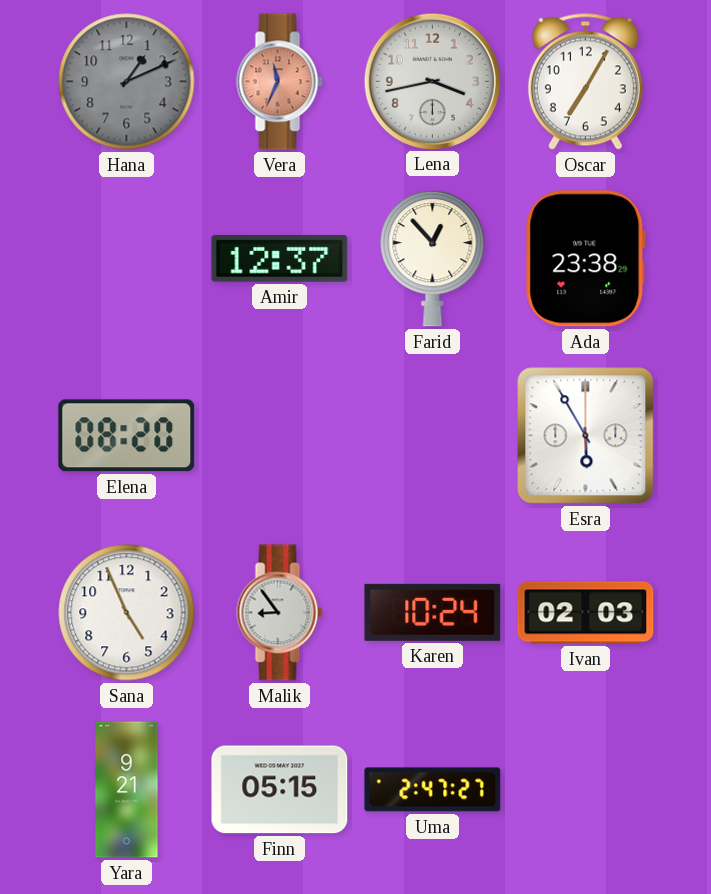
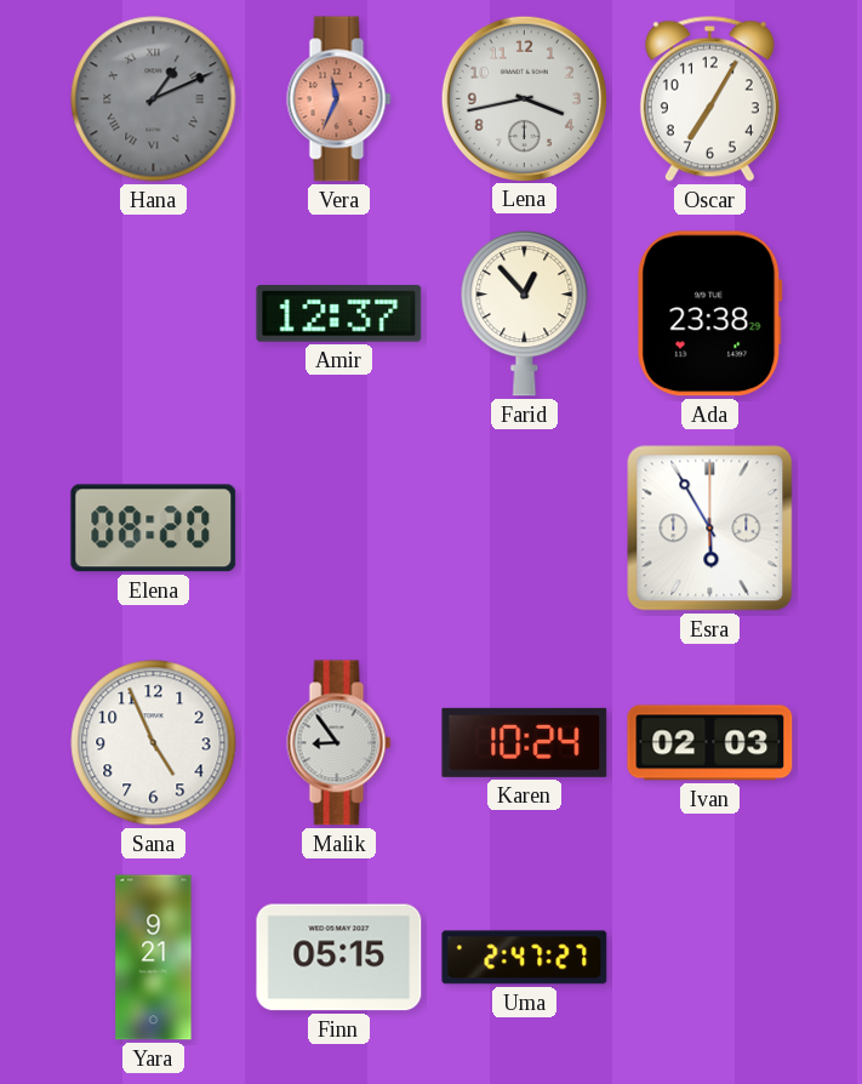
Hana numerals: Arabic -> Roman
